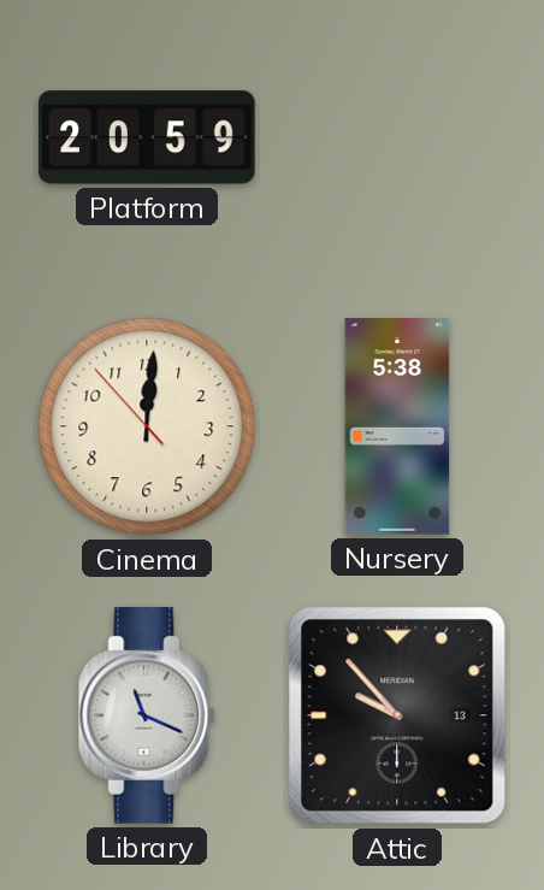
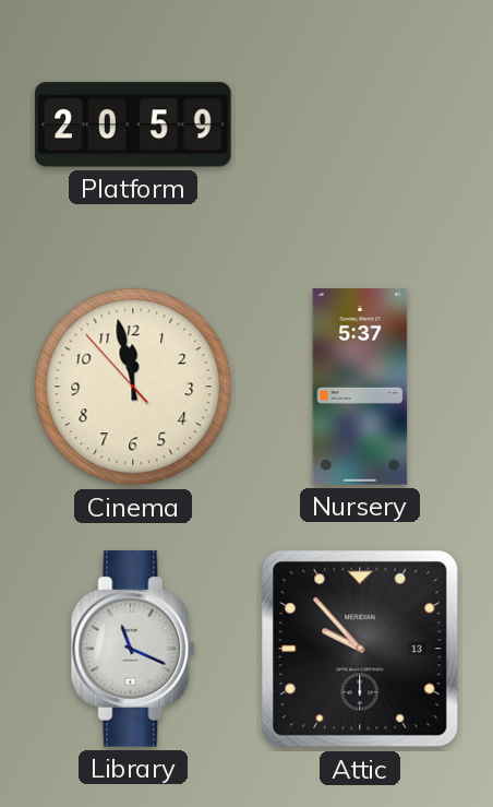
Cinema: 12:00 -> 11:57
Nursery: 5:38 -> 5:37
